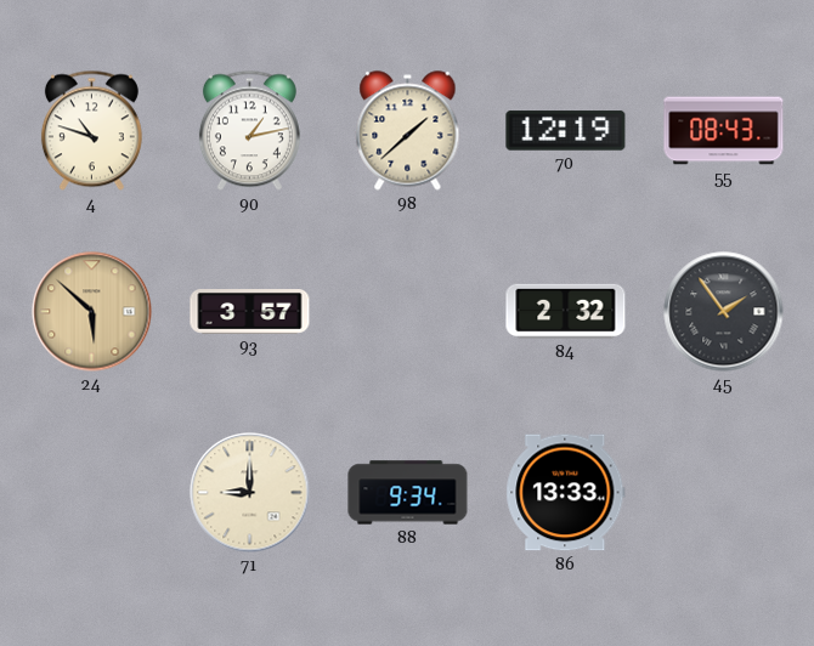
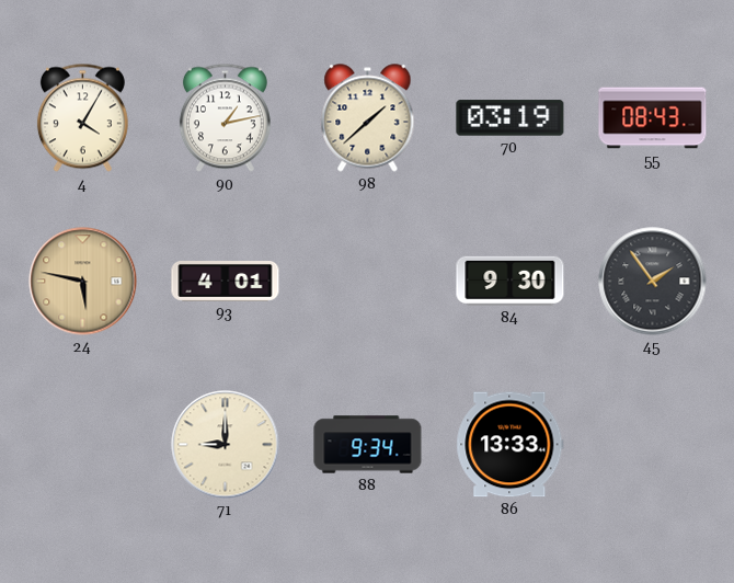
4: 10:48 -> 4:05
70: 12:19 -> 03:19
24: 5:52 -> 5:47
93: 3:57 -> 4:01
84: 2:32 -> 9:30
